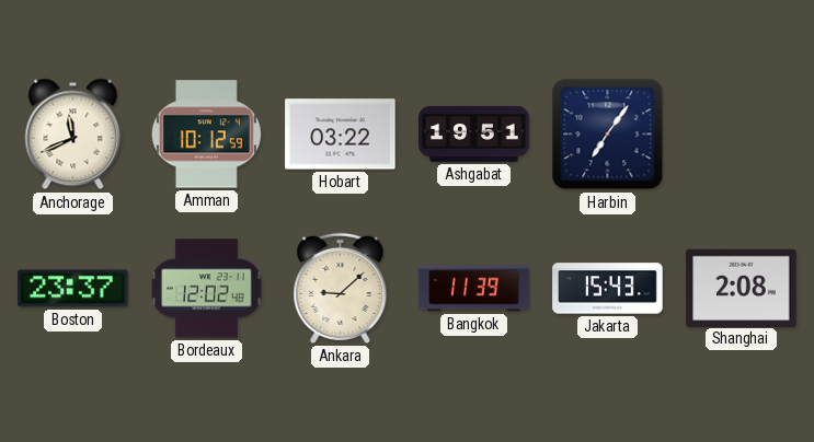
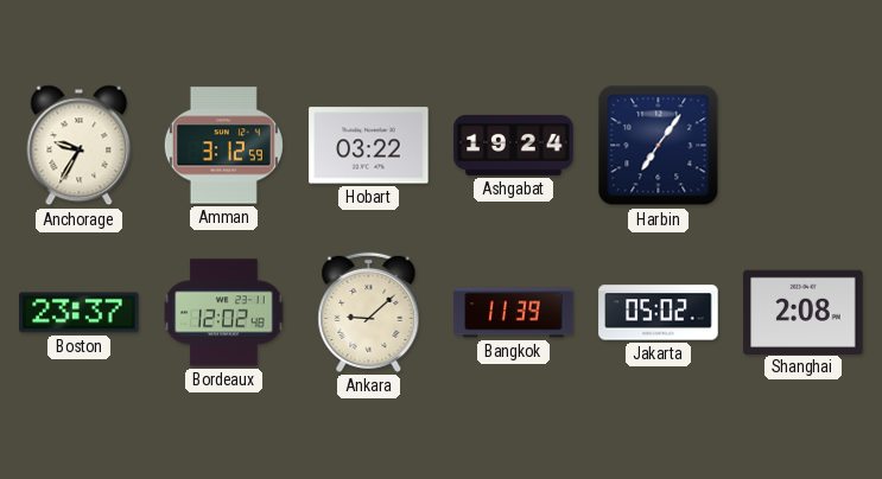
Anchorage: 11:41 -> 9:35
Amman: 10:12 -> 3:12
Ashgabat: 19:51 -> 19:24
Jakarta: 15:43 -> 05:02
